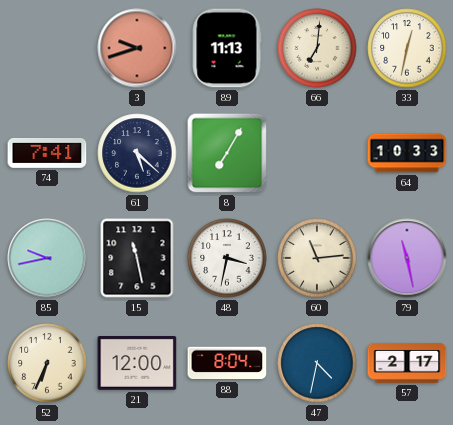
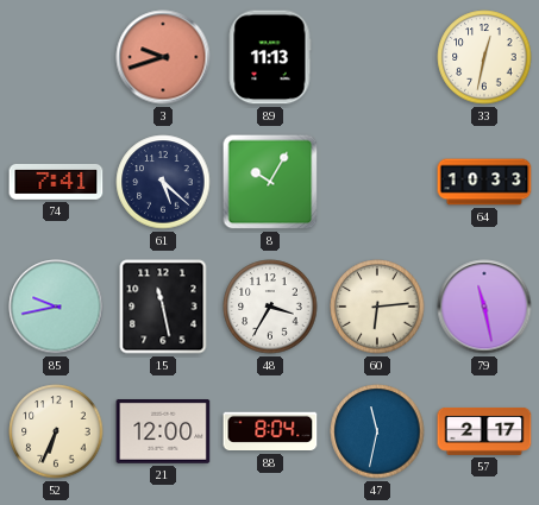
66: 7:01 -> none
8: 7:05 -> 10:05
48: 3:32 -> 3:35
60: 11:14 -> 6:14
47: 4:32 -> 11:32
